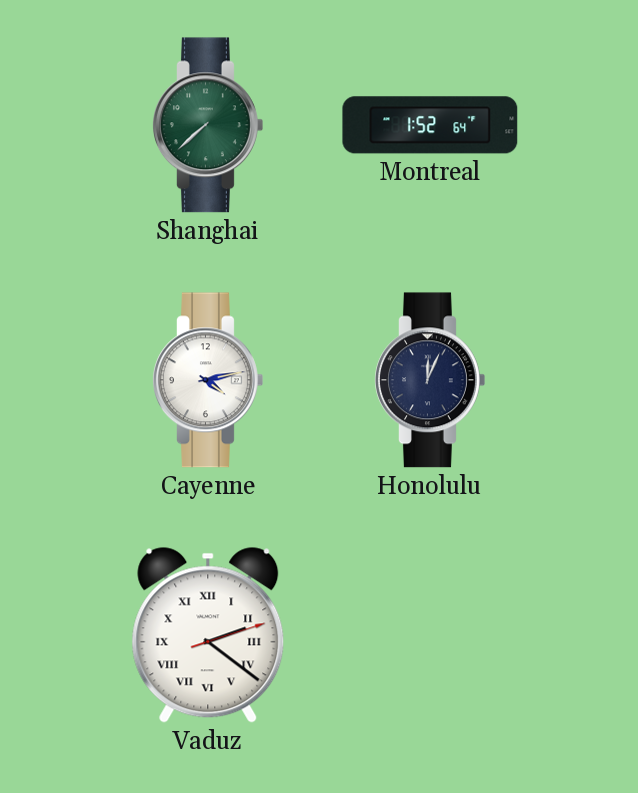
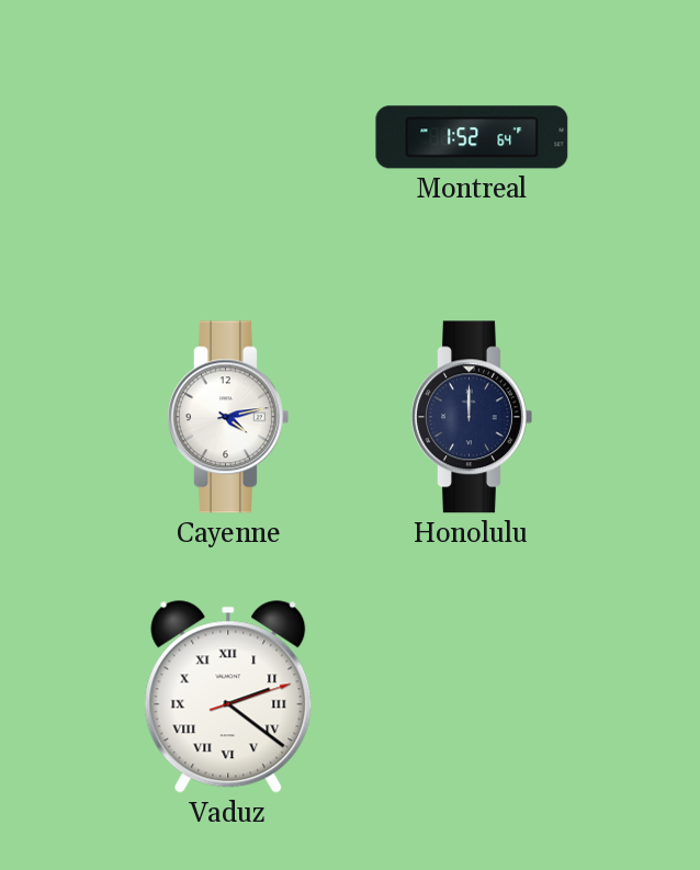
Shanghai: 7:38 -> none
Honolulu: 12:04 -> 12:00
